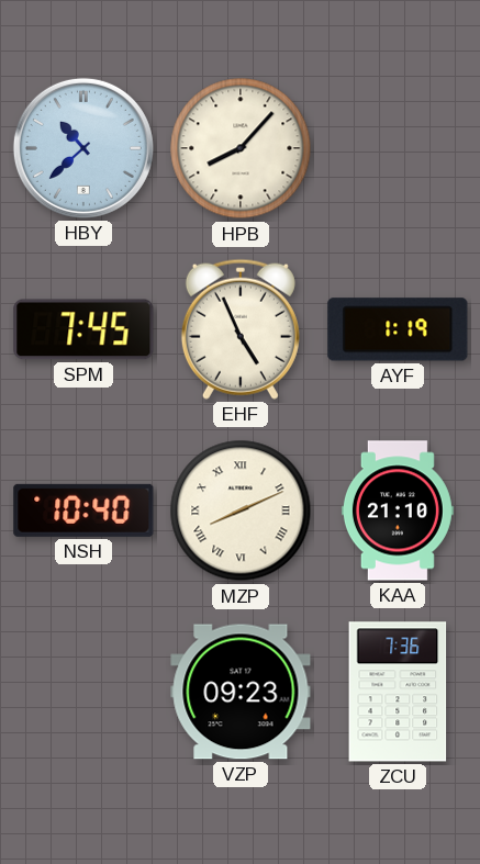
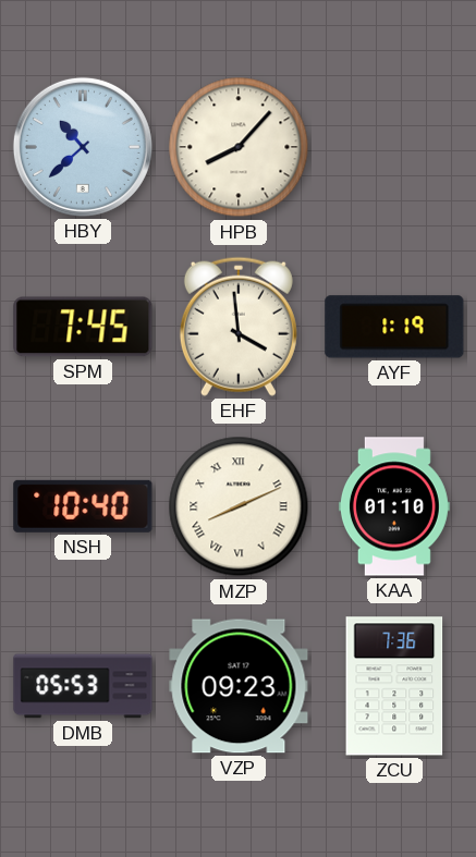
EHF: 4:56 -> 3:59
KAA: 21:10 -> 01:10
DMB: none -> 05:53
